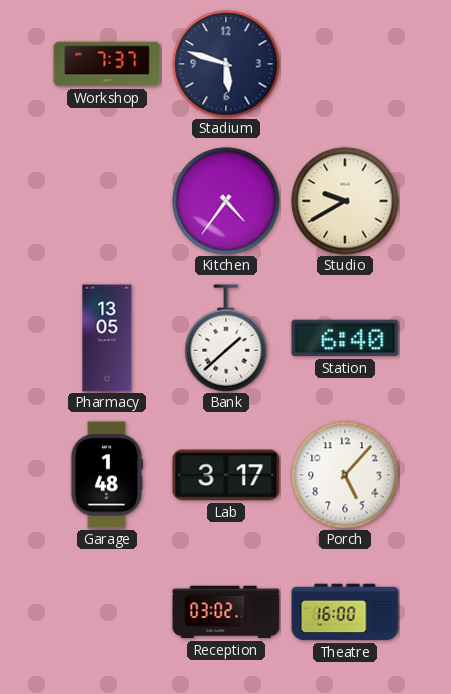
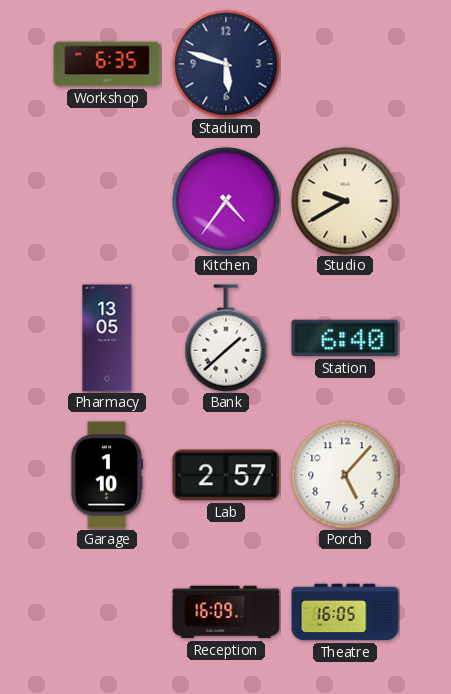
Workshop: 7:37 -> 6:35
Garage: 1:48 -> 1:10
Lab: 3:17 -> 2:57
Reception: 03:02 -> 16:09
Theatre: 16:00 -> 16:05
